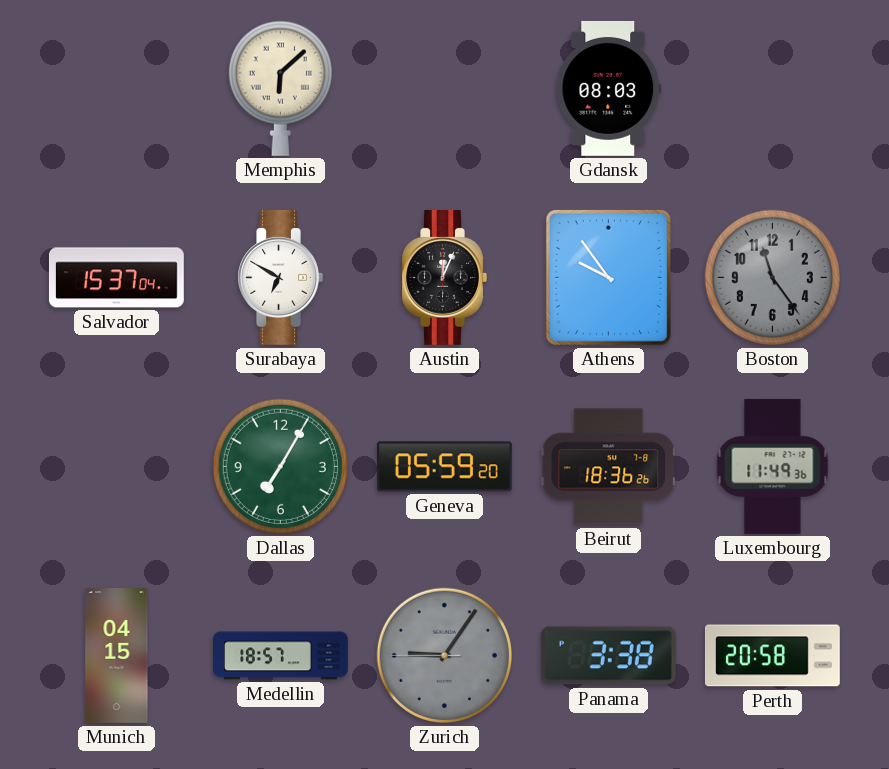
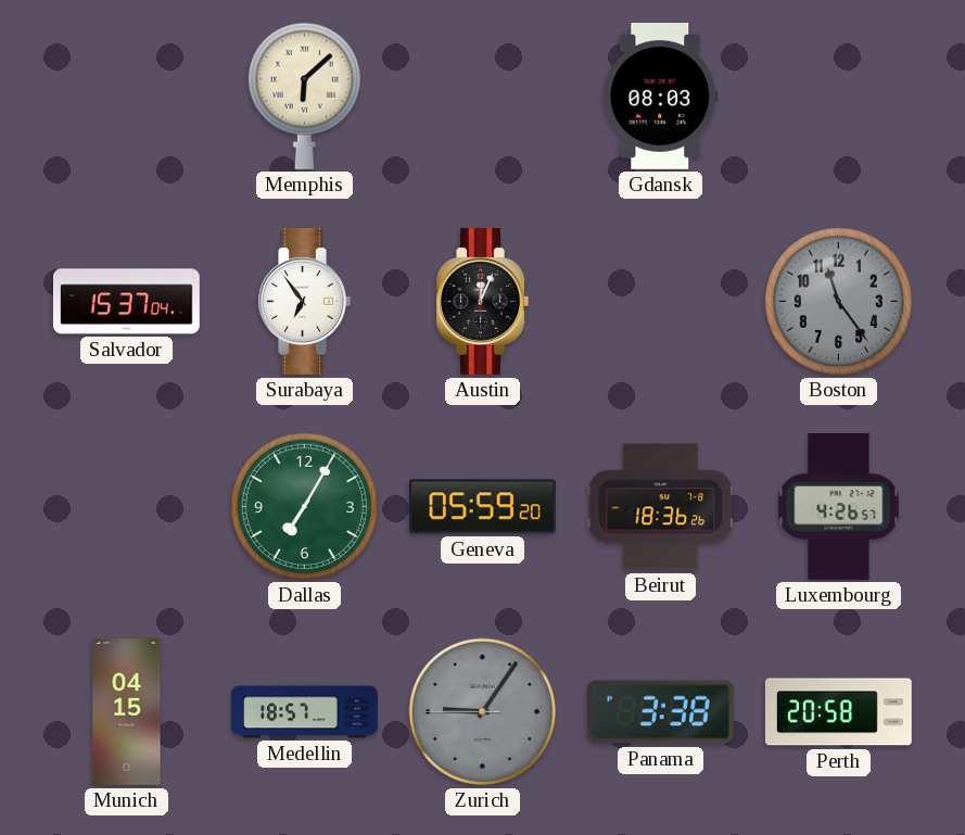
Surabaya: 6:50 -> 6:54
Athens: 9:54 -> none
Luxembourg: 11:49 -> 4:26
